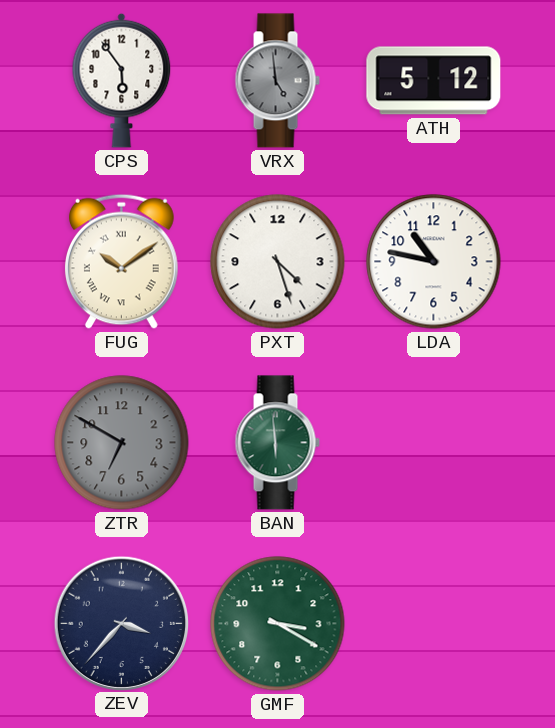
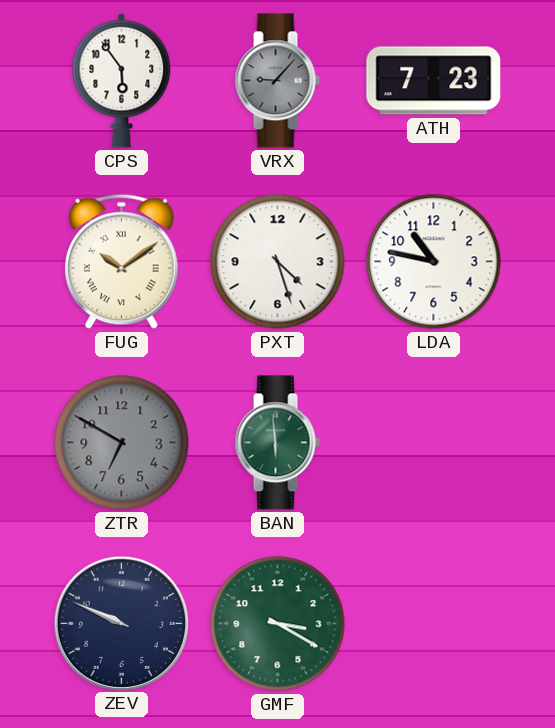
VRX: 4:59 -> 9:07
ATH: 5:12 -> 7:23
ZEV: 3:37 -> 9:49
